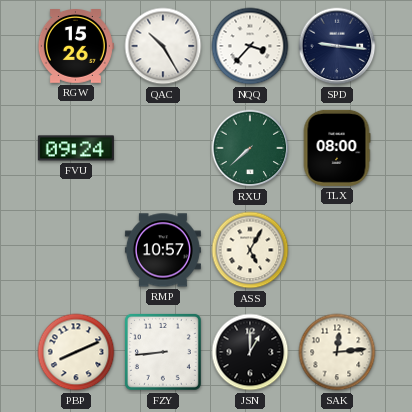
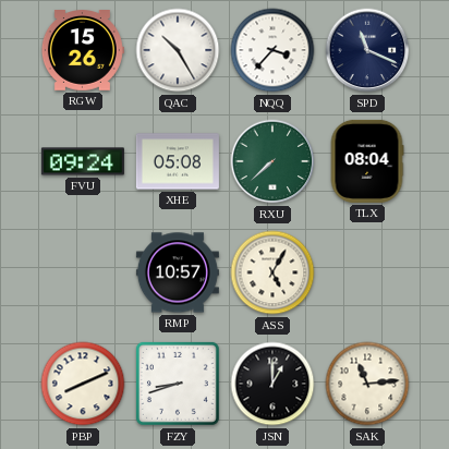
SPD: 9:16 -> 11:19
XHE: none -> 05:08
TLX: 08:00 -> 08:04
FZY: 8:44 -> 8:42
SAK: 12:14 -> 11:14
